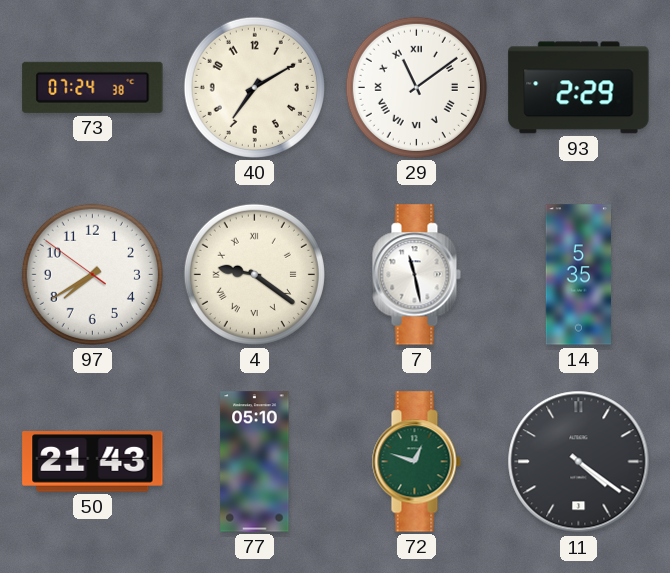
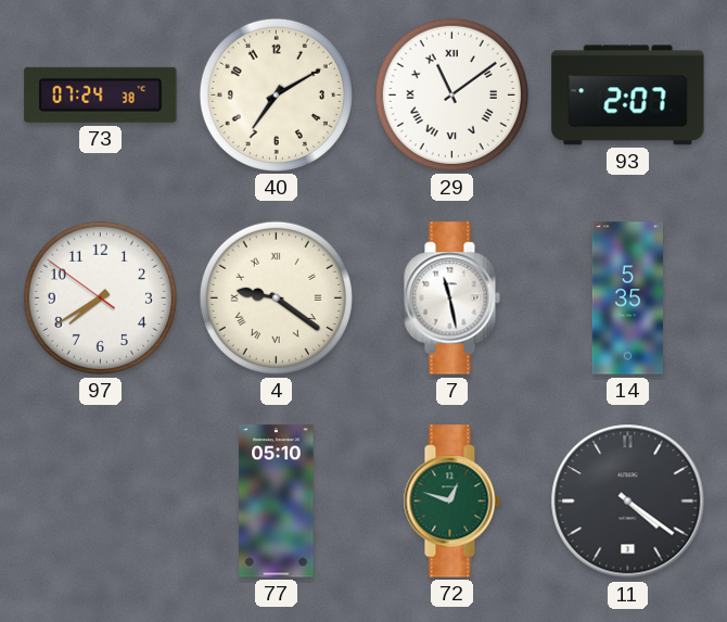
93: 2:29 -> 2:07
50: 21:43 -> none
